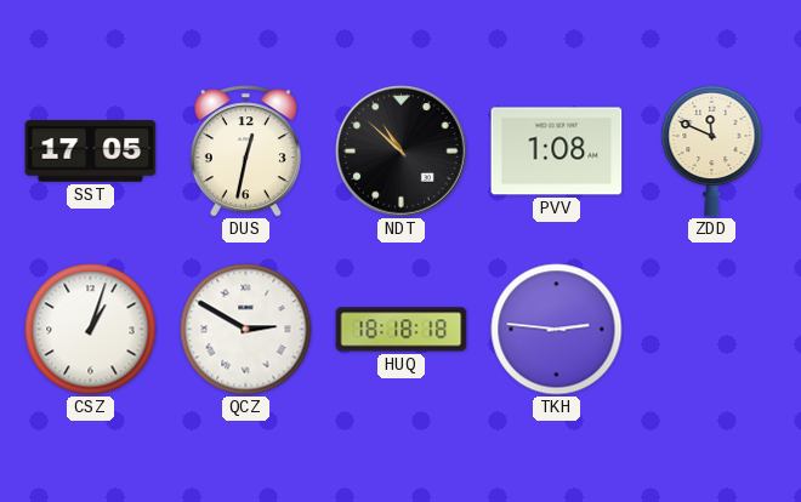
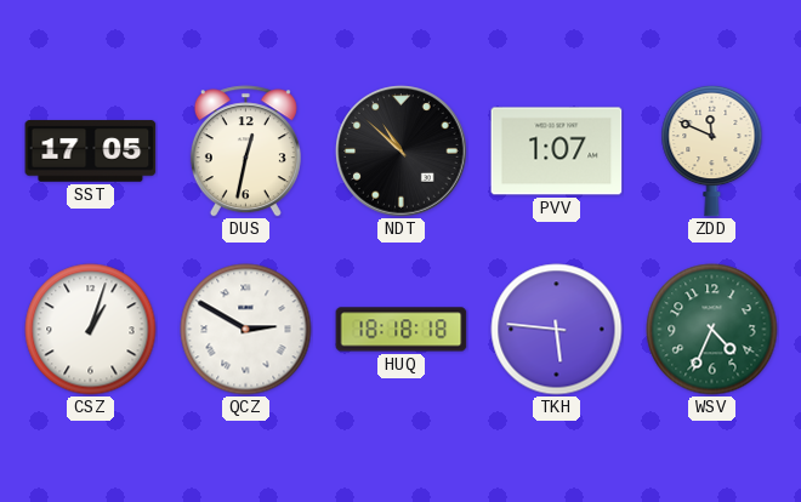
PVV: 1:08 -> 1:07
TKH: 2:46 -> 5:46
WSV: none -> 4:34
